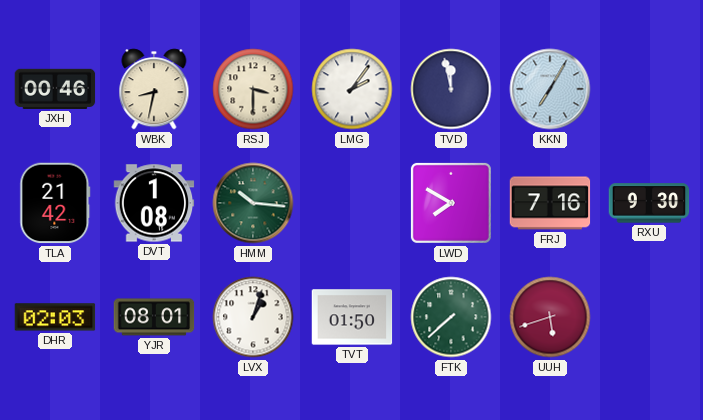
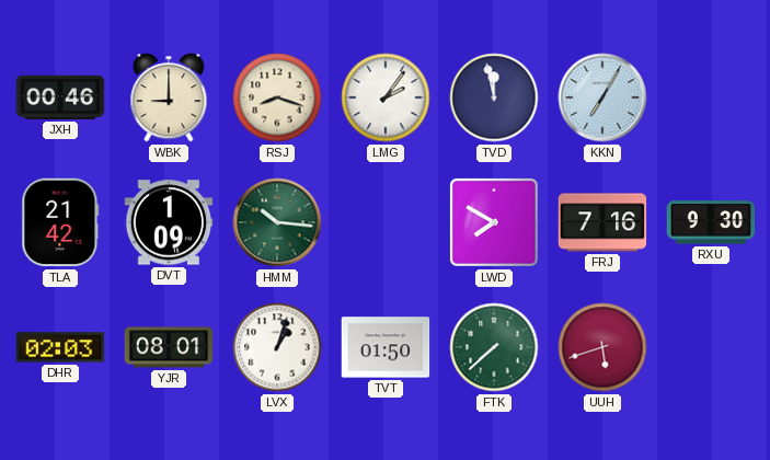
WBK: 8:32 -> 9:00
RSJ: 3:30 -> 8:18
DVT: 1:08 -> 1:09
